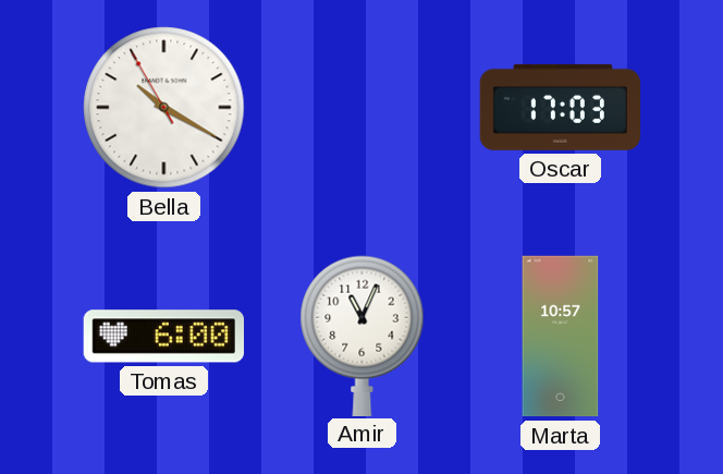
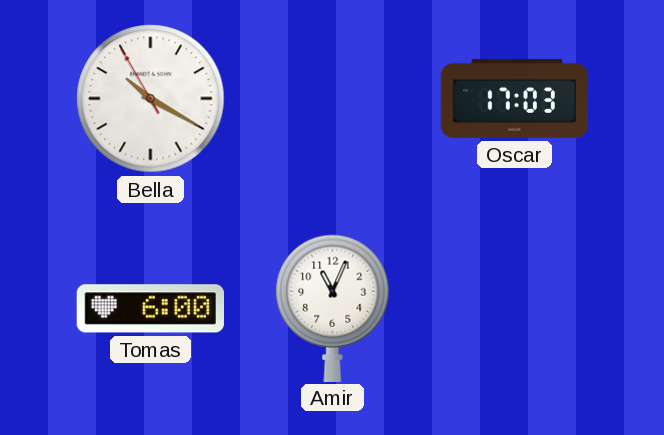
Marta: 10:57 -> none
